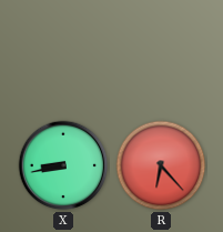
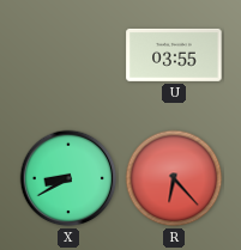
U: none -> 03:55
X: 8:43 -> 8:40
